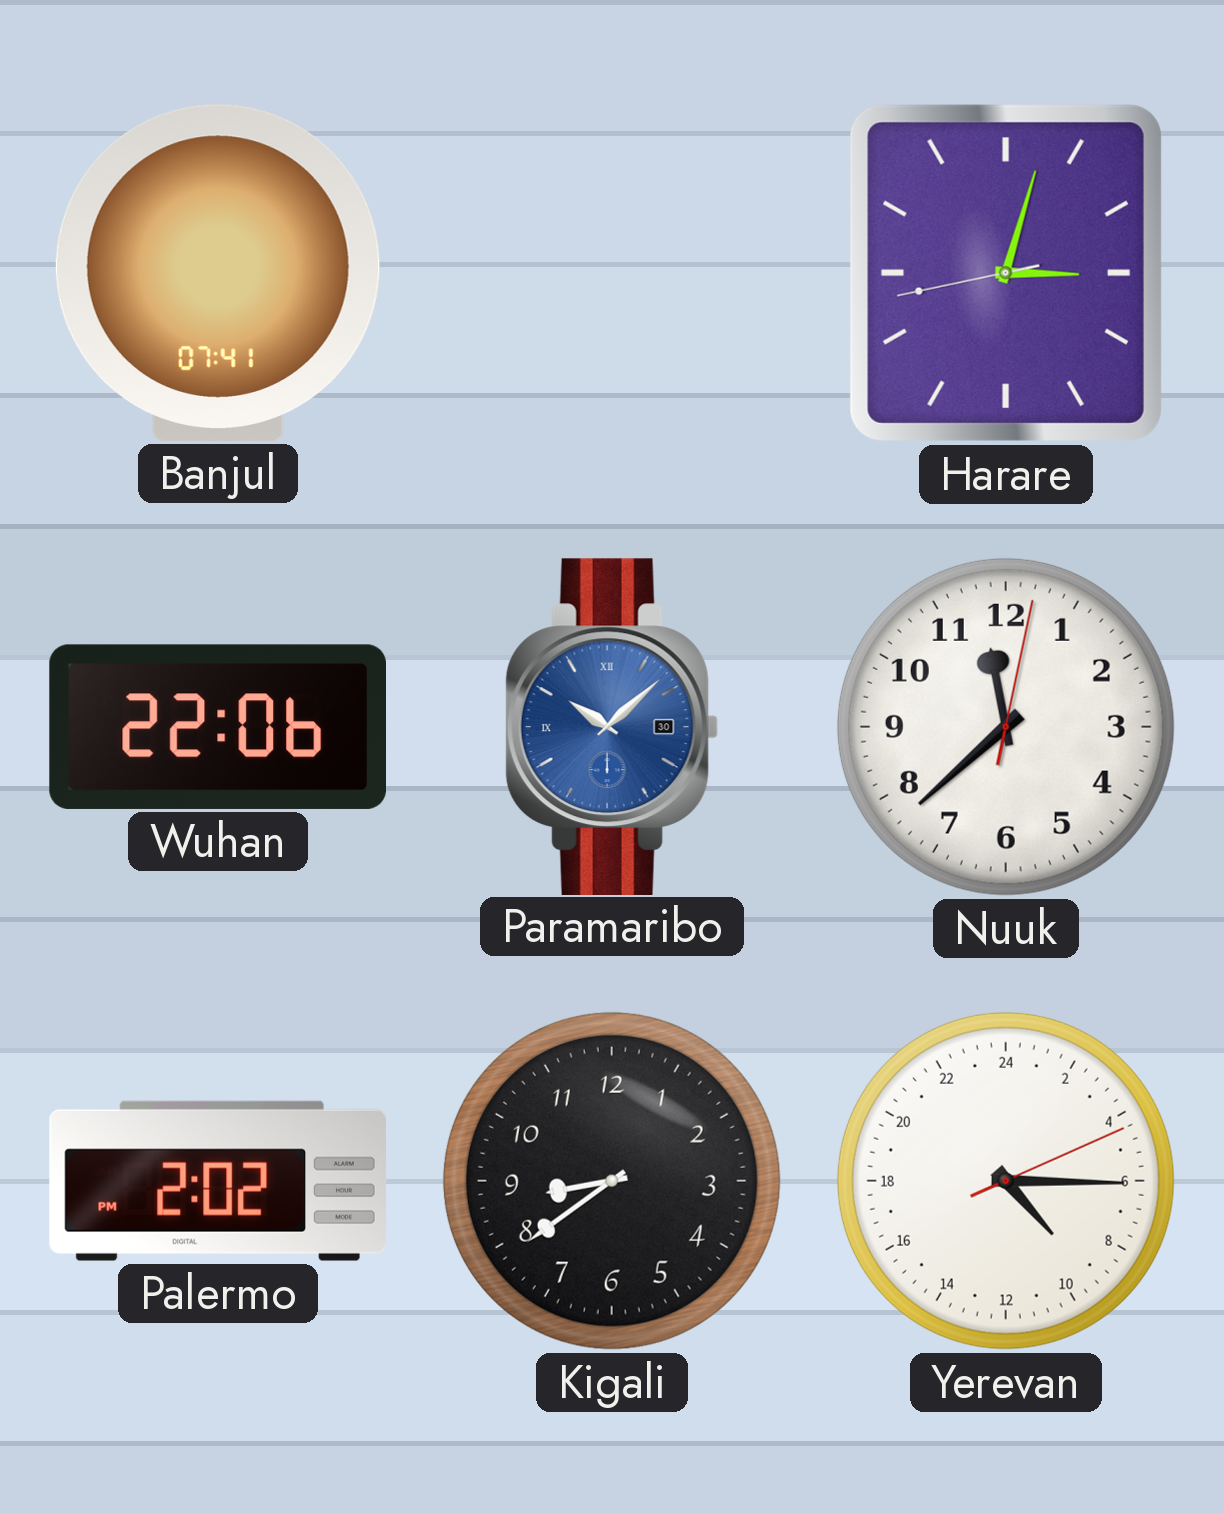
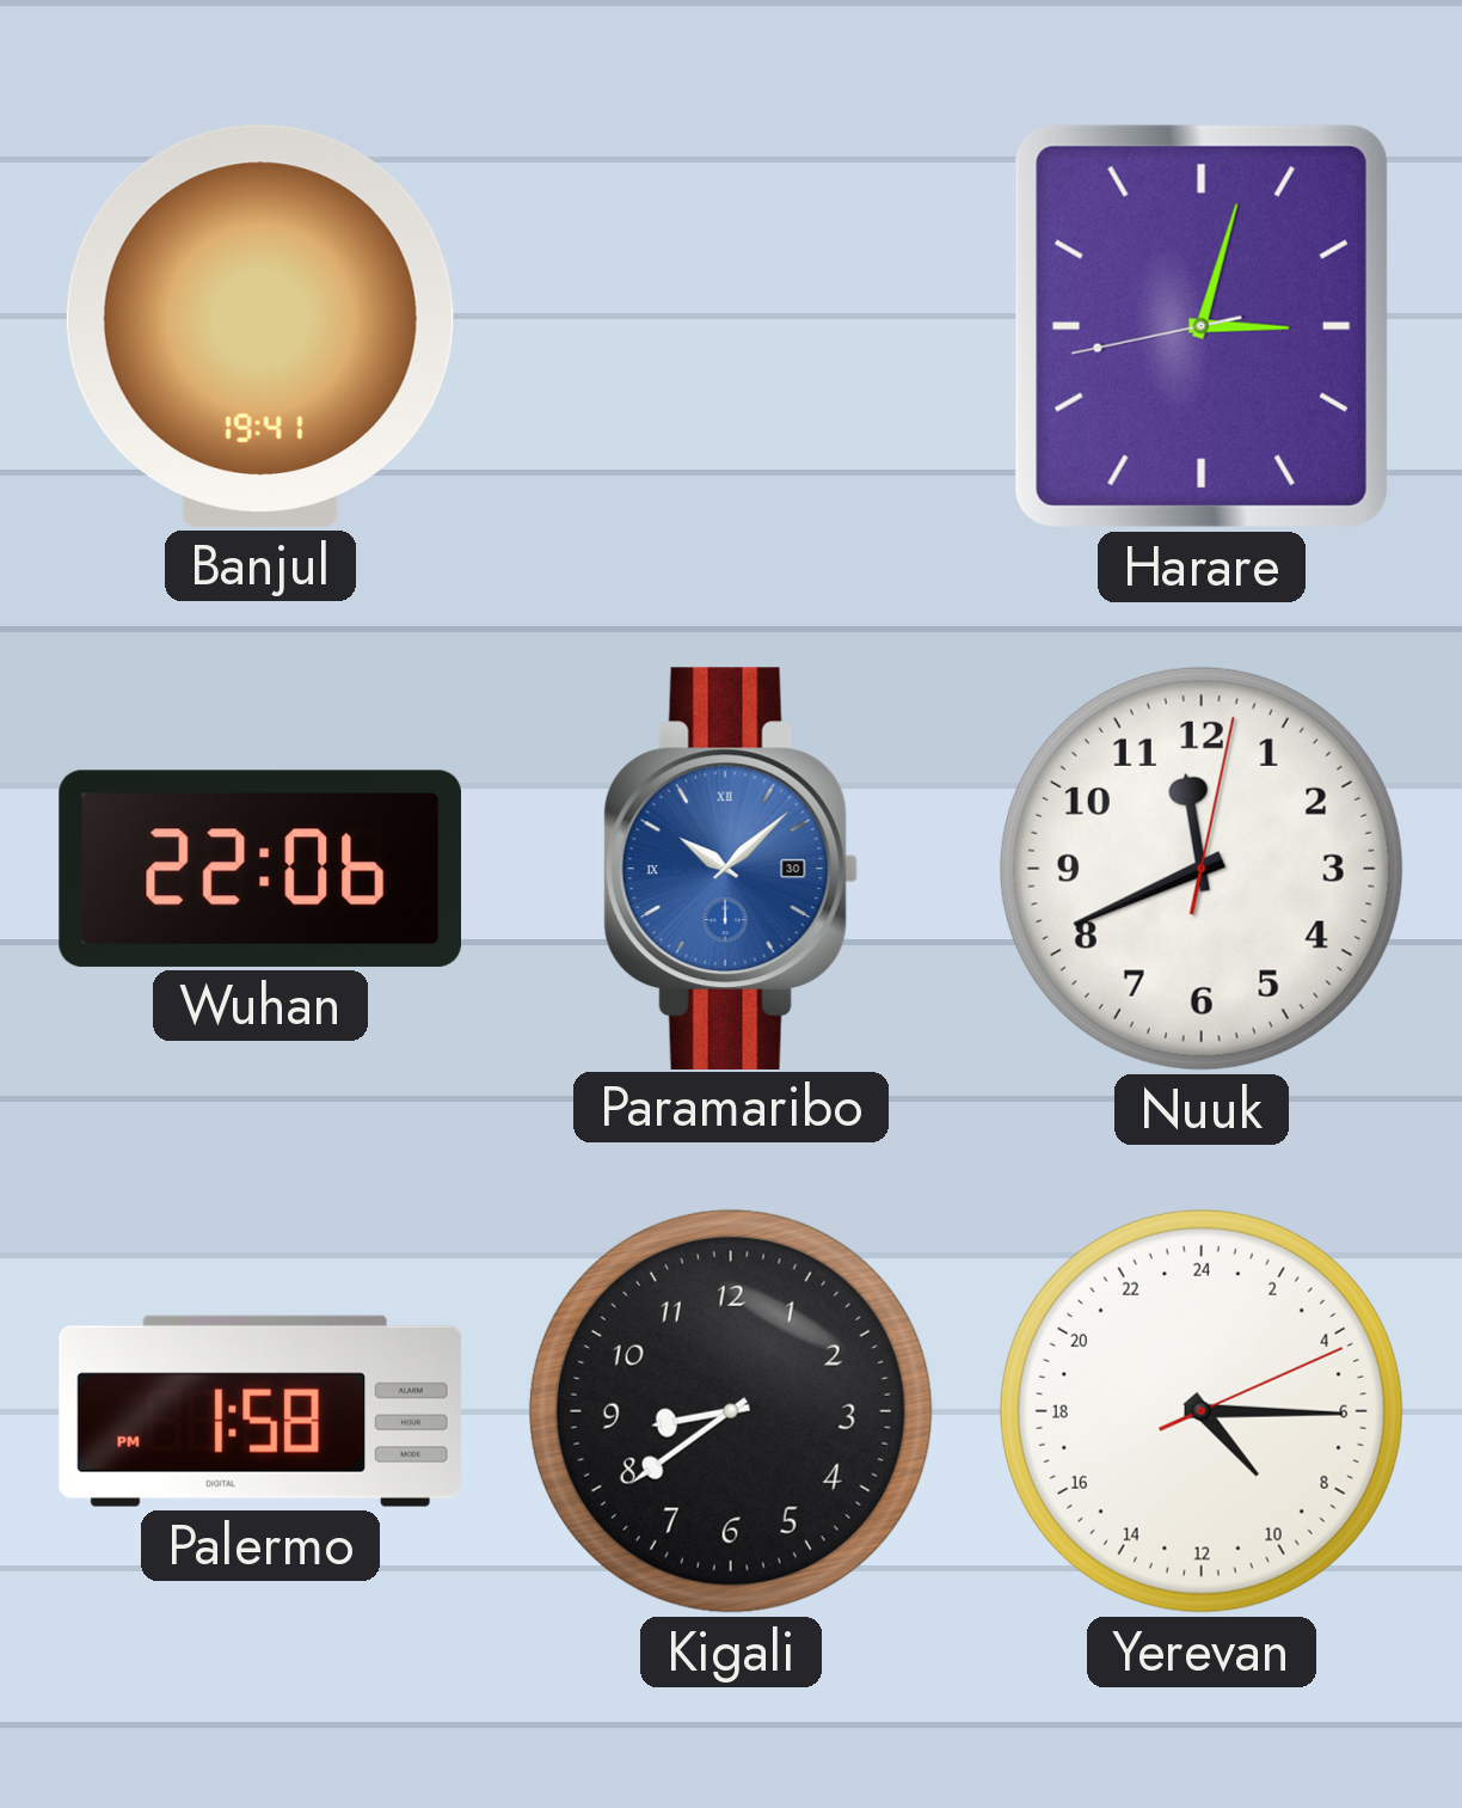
Banjul: 07:41 -> 19:41
Nuuk: 11:38 -> 11:41
Palermo: 2:02 -> 1:58
